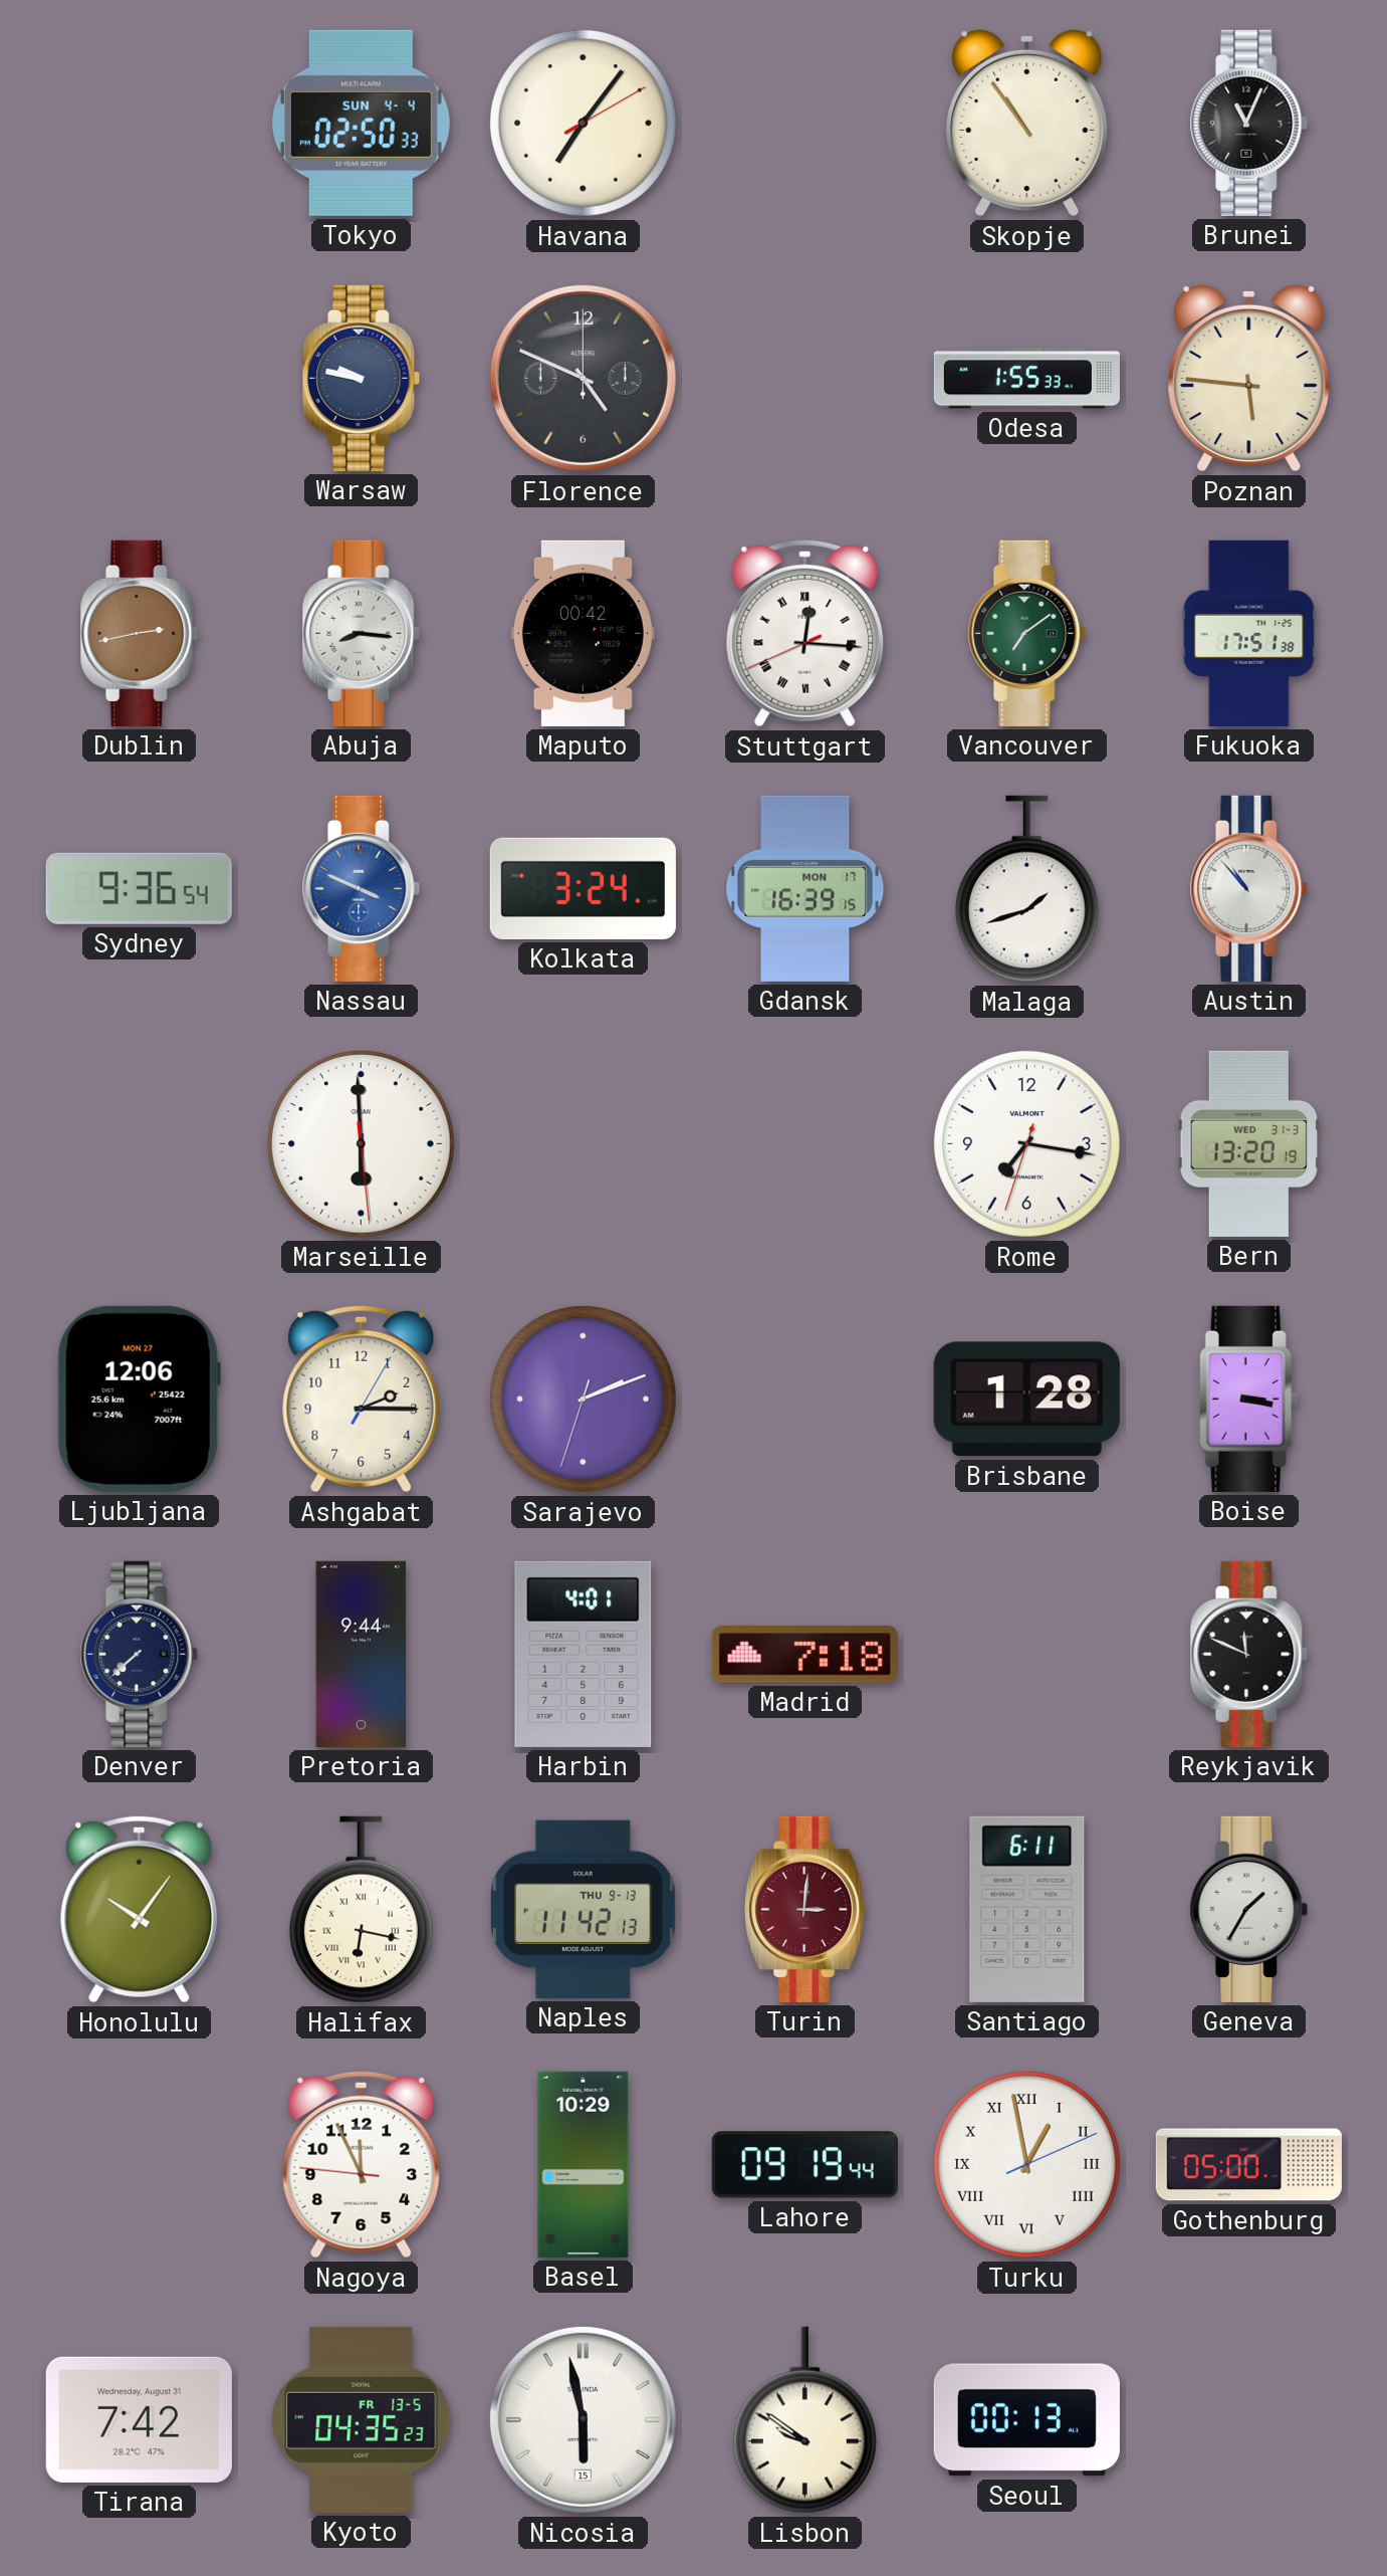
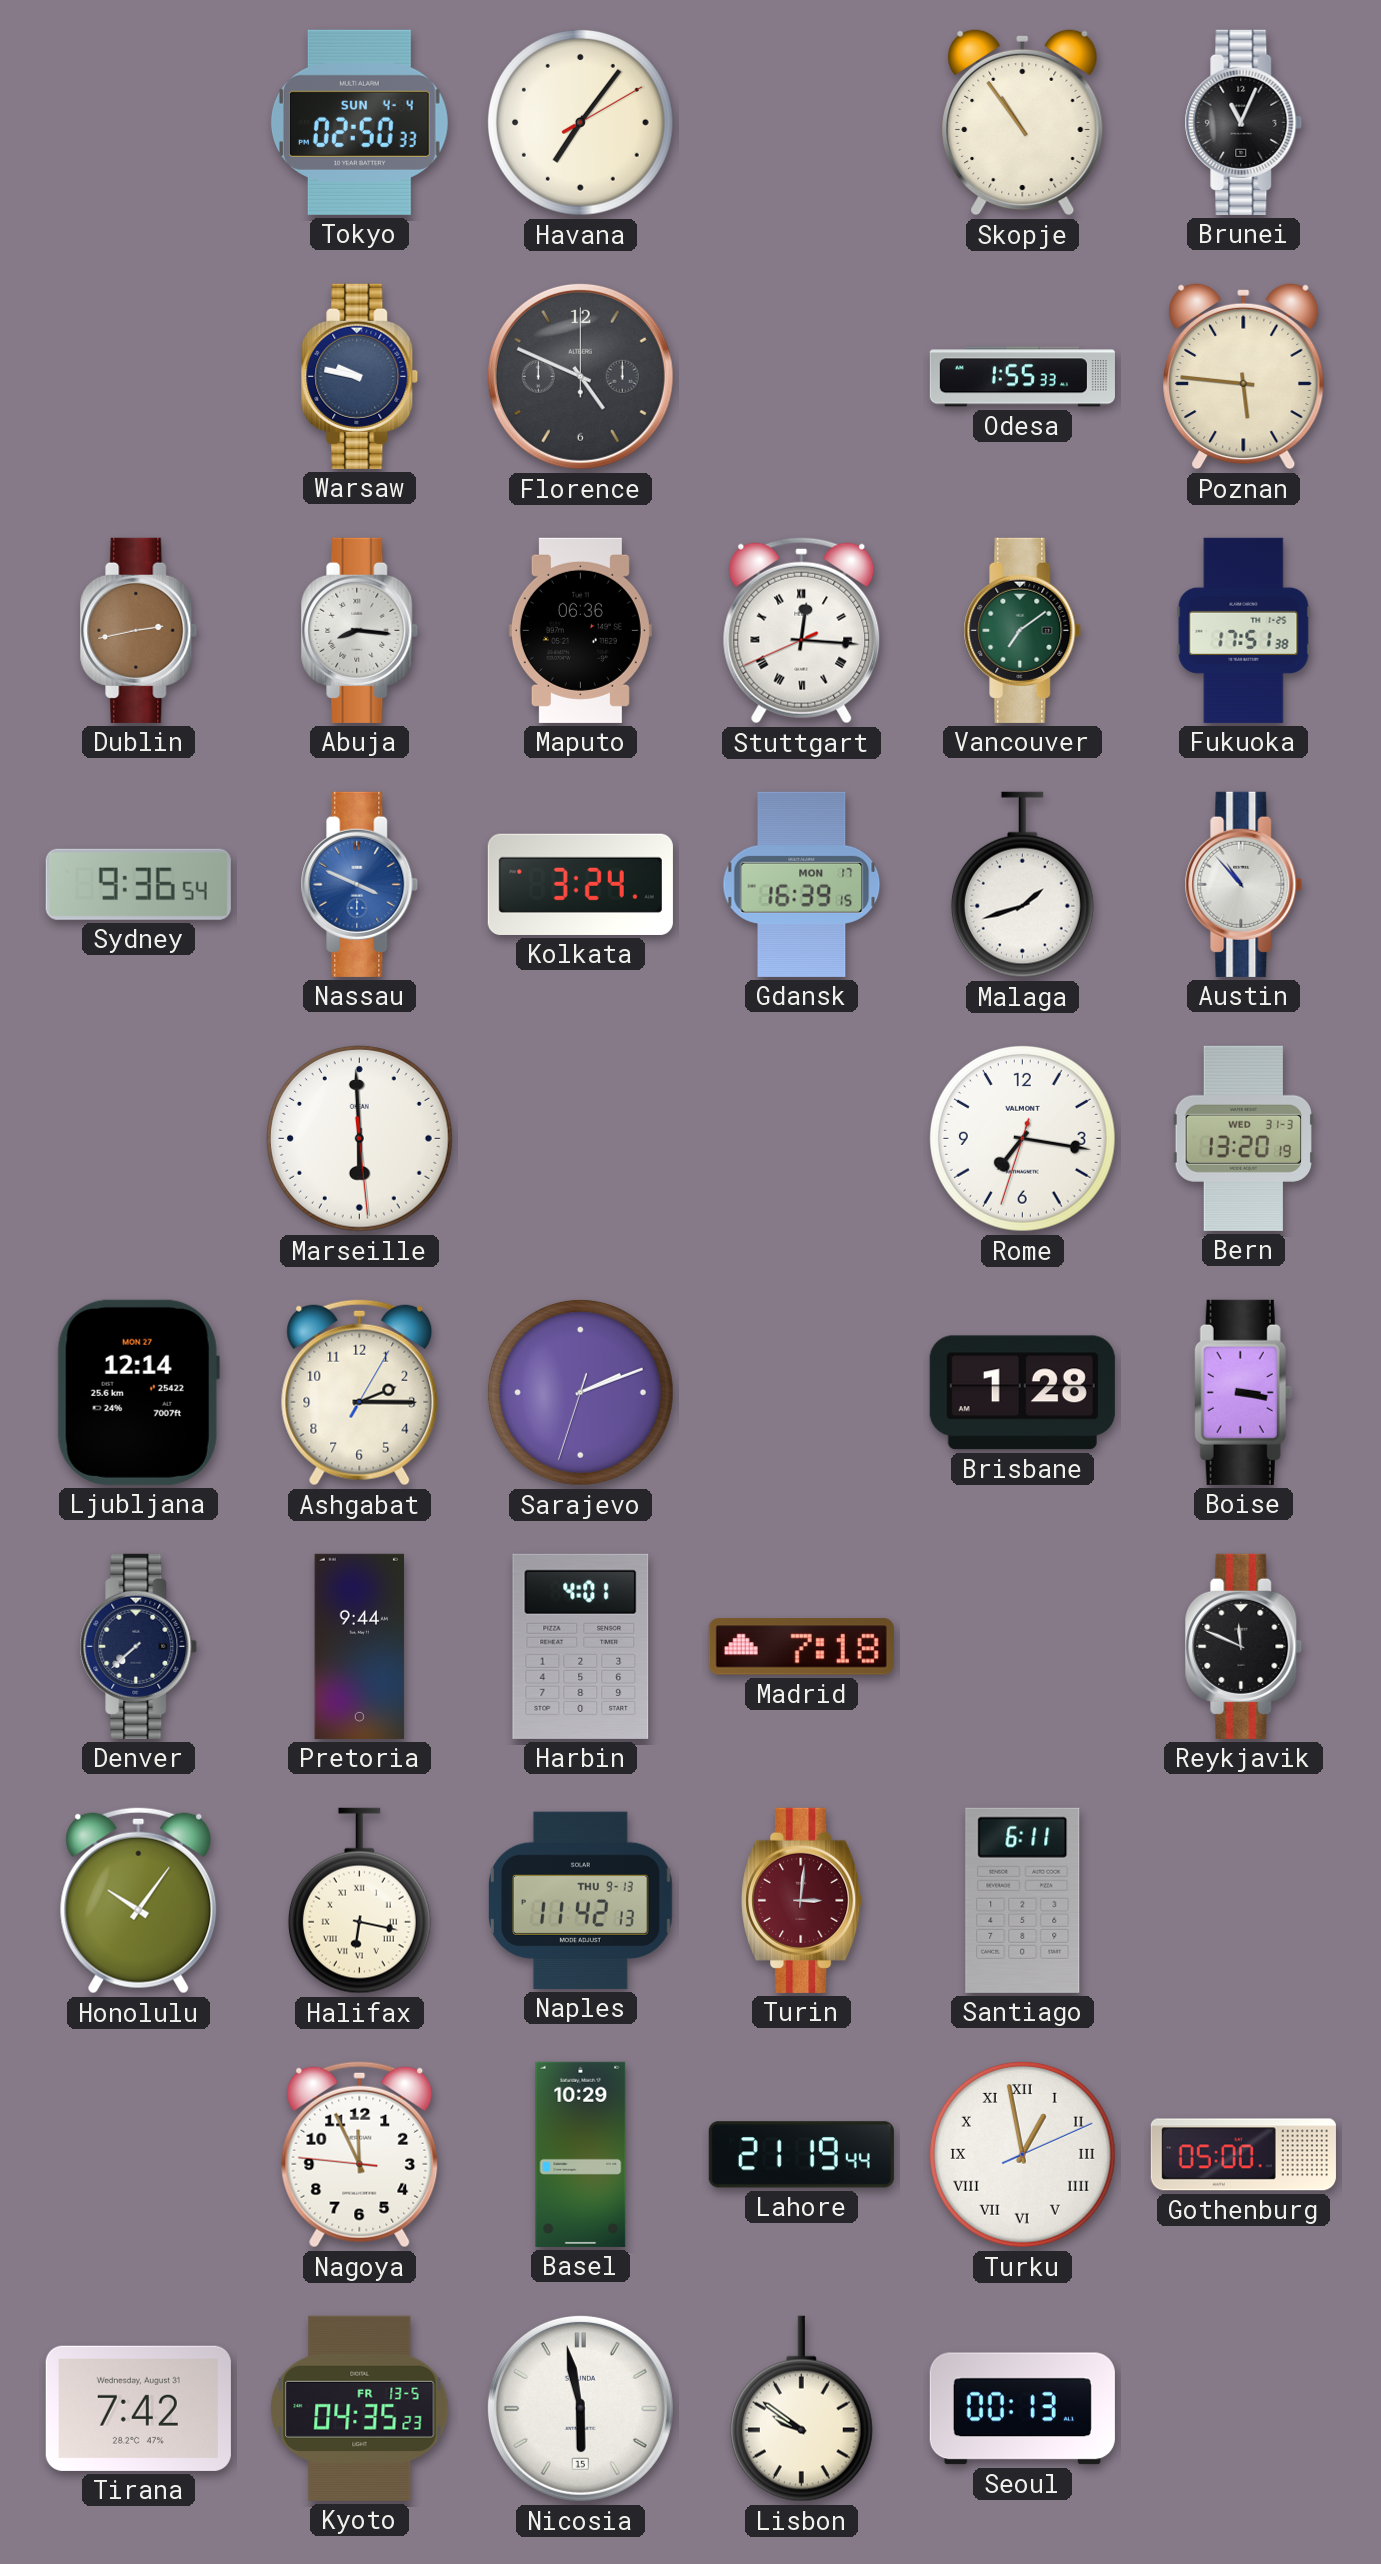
Maputo: 00:42 -> 06:36
Ljubljana: 12:06 -> 12:14
Geneva: 1:35 -> none
Lahore: 09:19 -> 21:19
